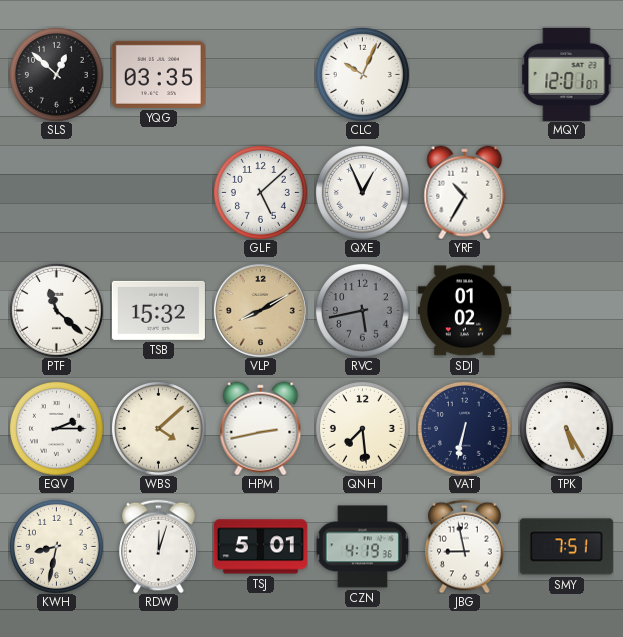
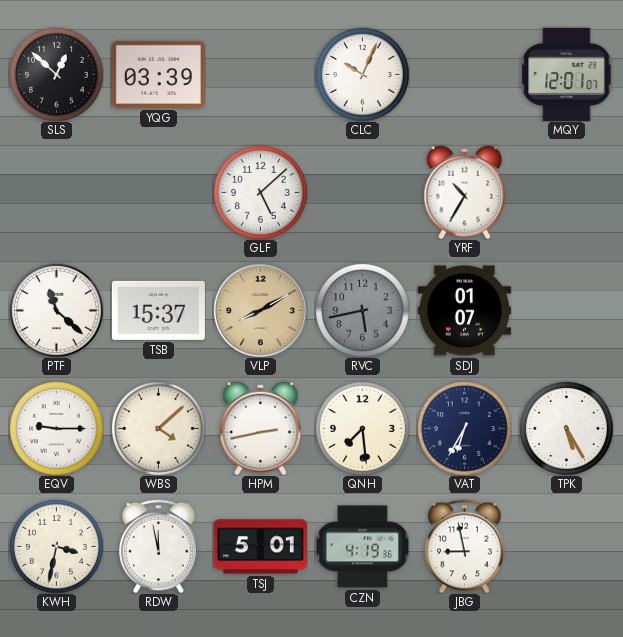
YQG: 03:35 -> 03:39
QXE: 12:56 -> none
TSB: 15:32 -> 15:37
SDJ: 01:02 -> 01:07
EQV: 2:15 -> 9:15
VAT: 6:32 -> 6:35
KWH: 8:32 -> 3:32
RDW: 12:03 -> 11:58
SMY: 7:51 -> none
